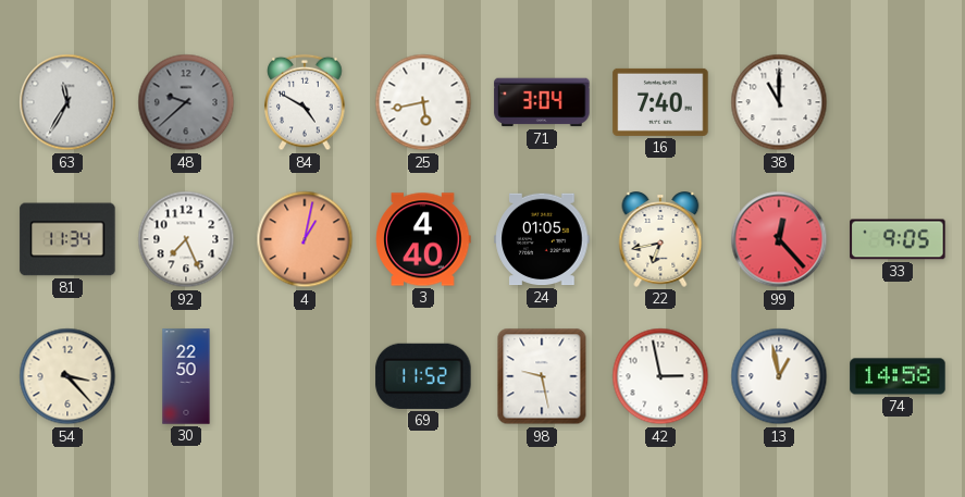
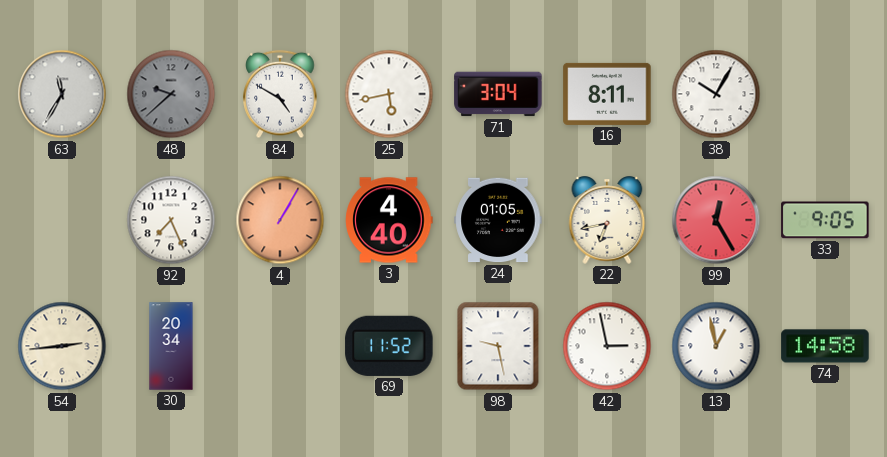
16: 7:40 -> 8:11
38: 11:00 -> 10:05
81: 11:34 -> none
4: 1:02 -> 1:05
99: 12:23 -> 12:25
54: 3:23 -> 2:44
30: 22:50 -> 20:34
